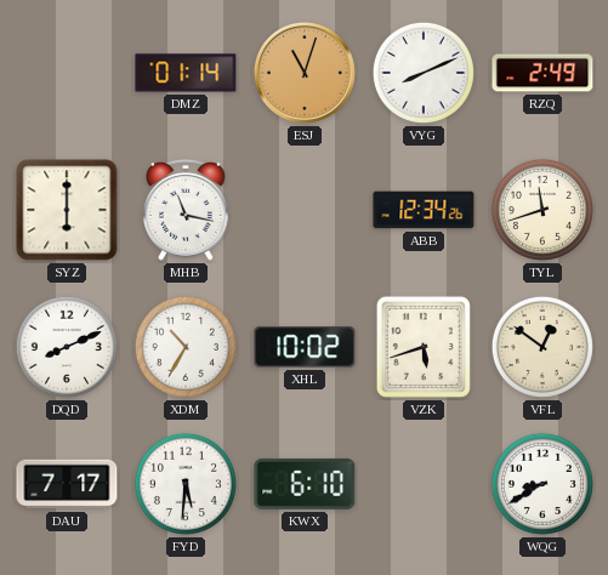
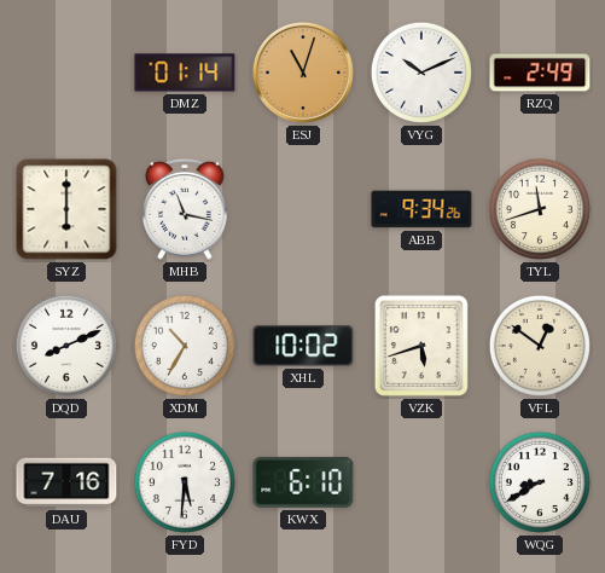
VYG: 8:11 -> 10:11
ABB: 12:34 -> 9:34
DAU: 7:17 -> 7:16
